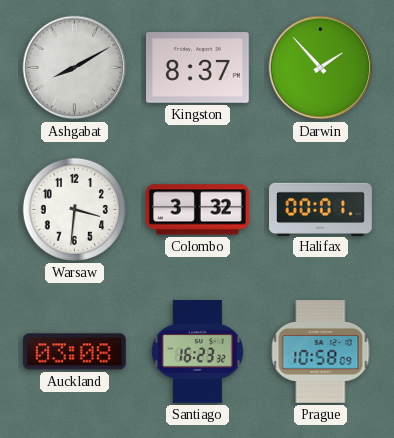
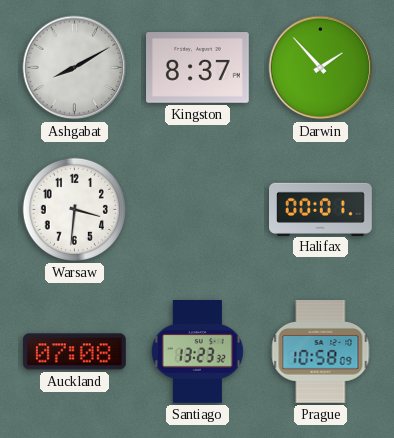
Colombo: 3:32 -> none
Auckland: 03:08 -> 07:08
Santiago: 16:23 -> 13:23
